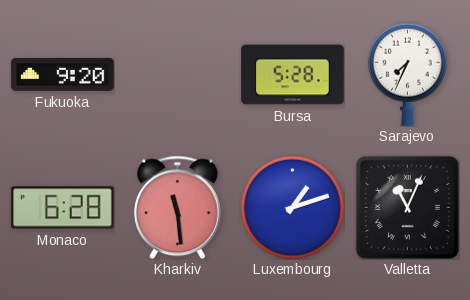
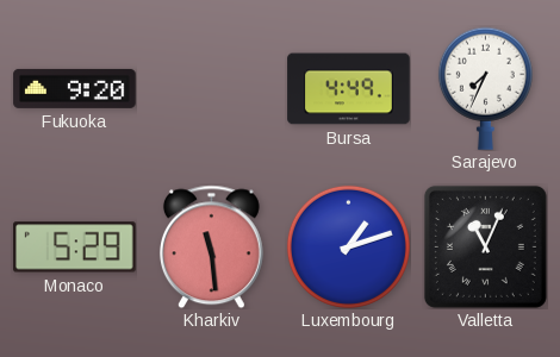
Bursa: 5:28 -> 4:49
Monaco: 6:28 -> 5:29
